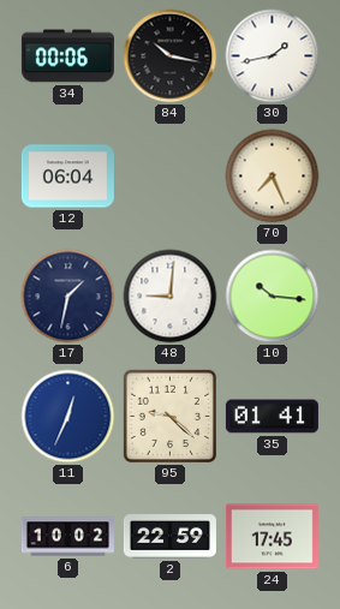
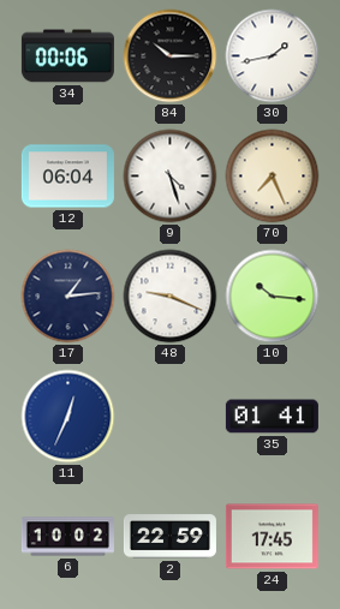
84: 10:17 -> 10:15
9: none -> 4:27
17: 1:32 -> 1:14
48: 9:01 -> 9:19
95: 9:22 -> none
